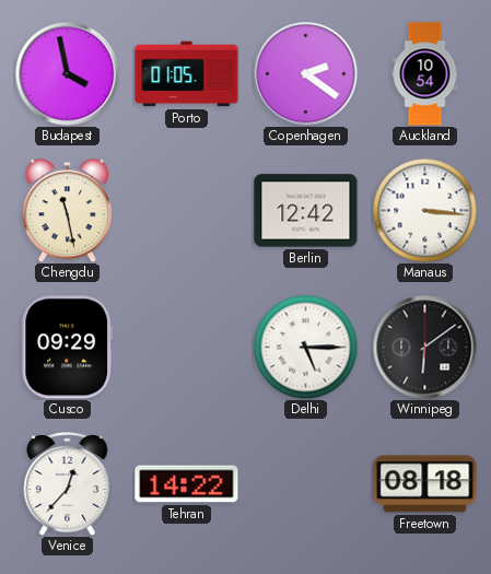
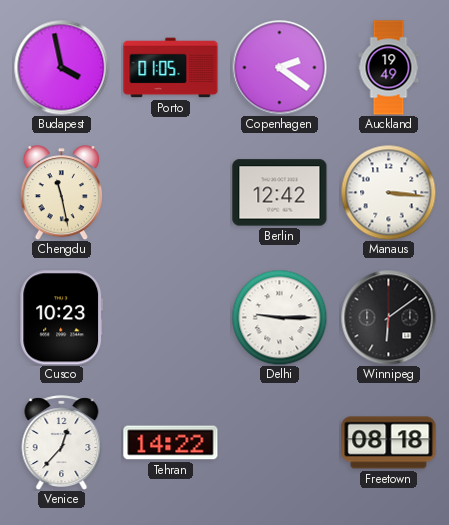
Auckland: 10:54 -> 19:49
Cusco: 09:29 -> 10:23
Delhi: 5:15 -> 9:15
